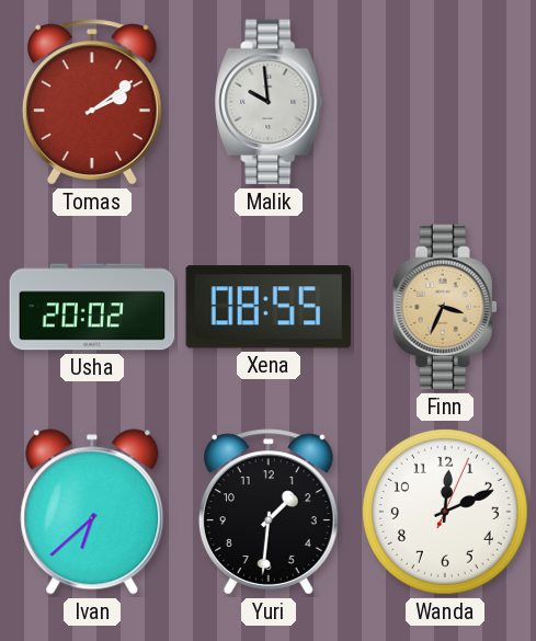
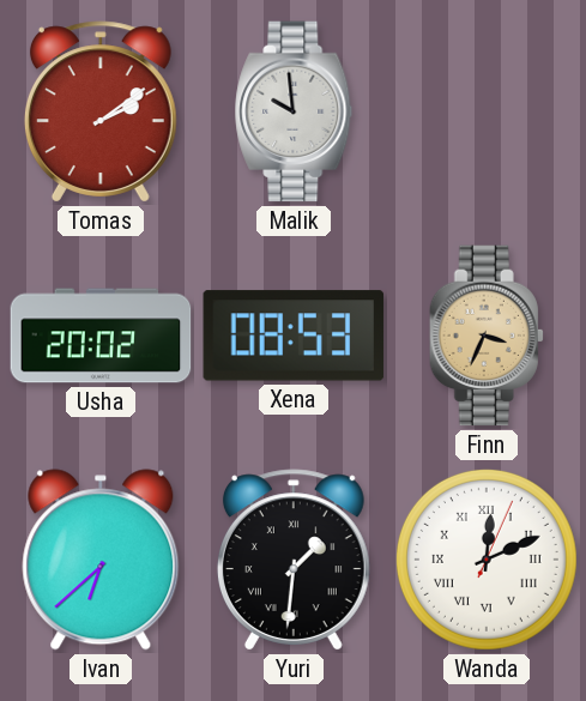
Xena: 08:55 -> 08:53
Yuri numerals: Arabic -> Roman
Wanda numerals: Arabic -> Roman
